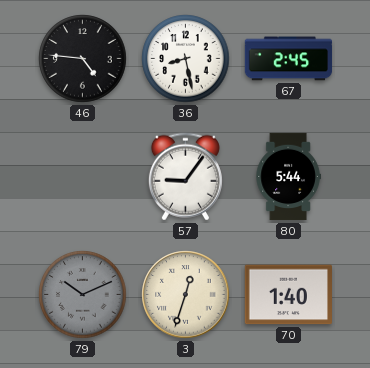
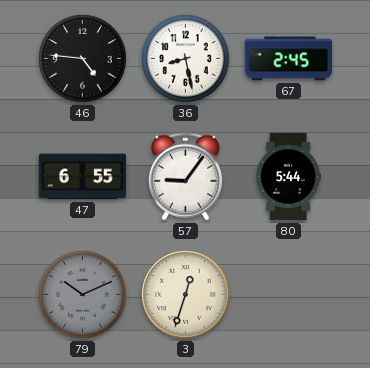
47: none -> 6:55
70: 1:40 -> none
